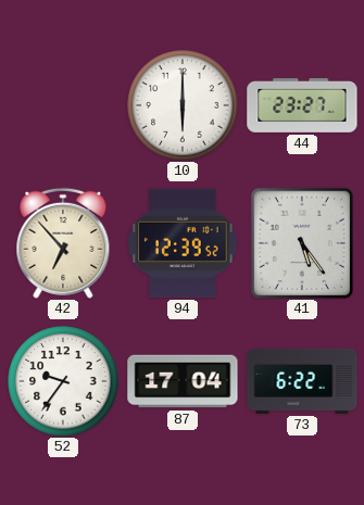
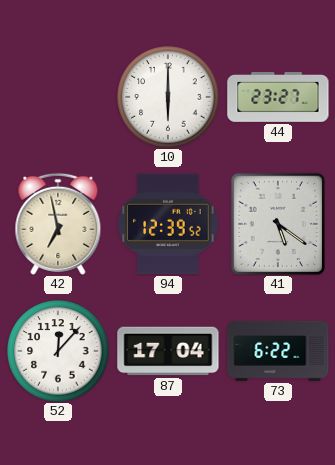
42: 6:53 -> 6:58
41: 5:24 -> 5:21
52: 9:36 -> 12:07
